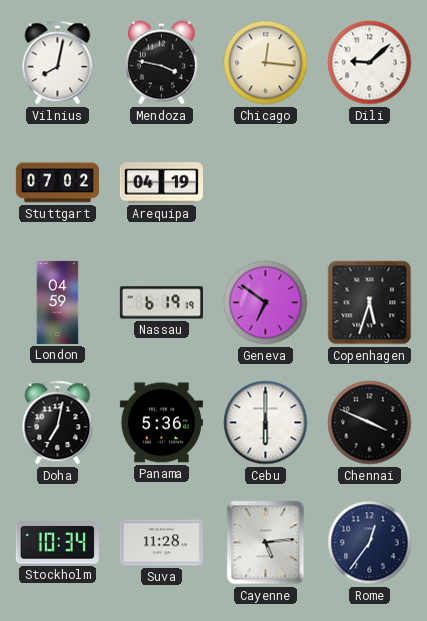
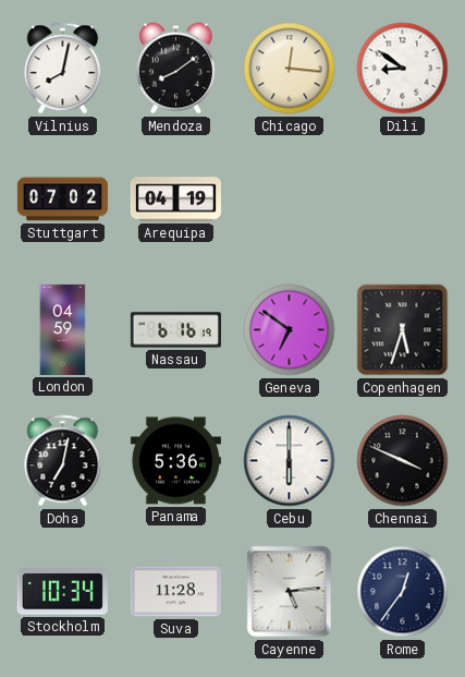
Mendoza: 3:47 -> 8:09
Dili: 9:08 -> 8:51
Nassau: 6:19 -> 6:16
